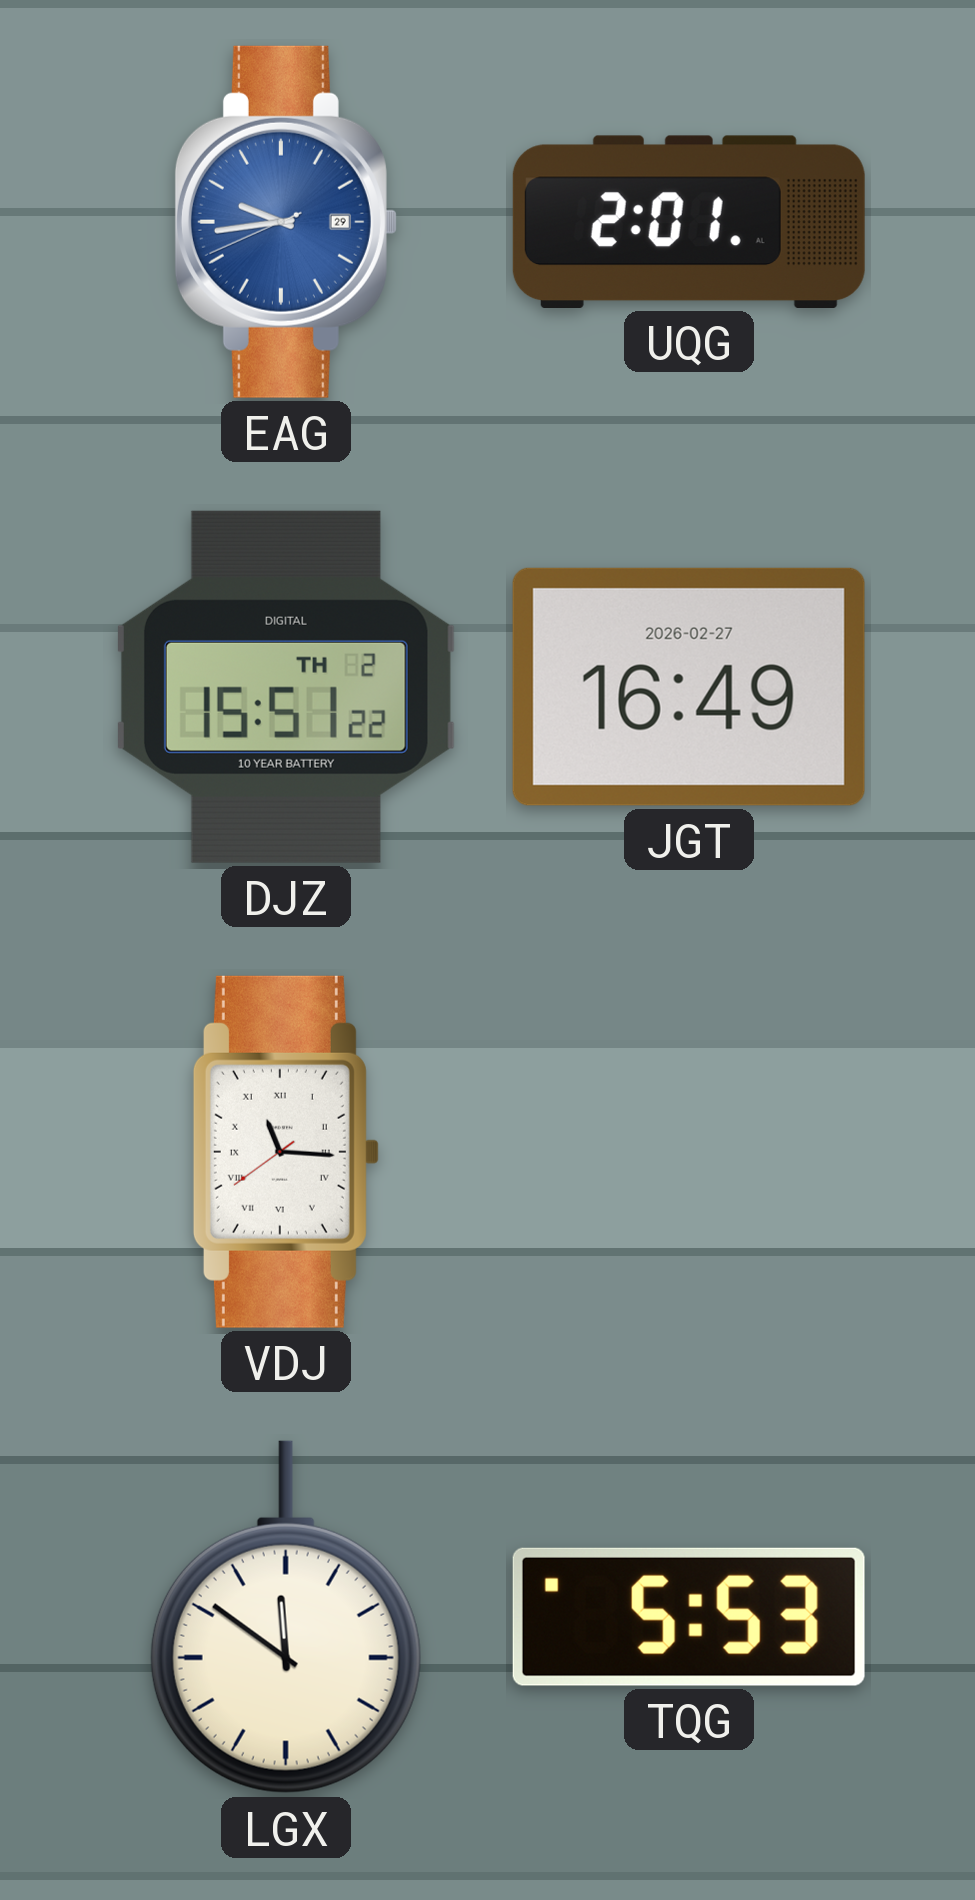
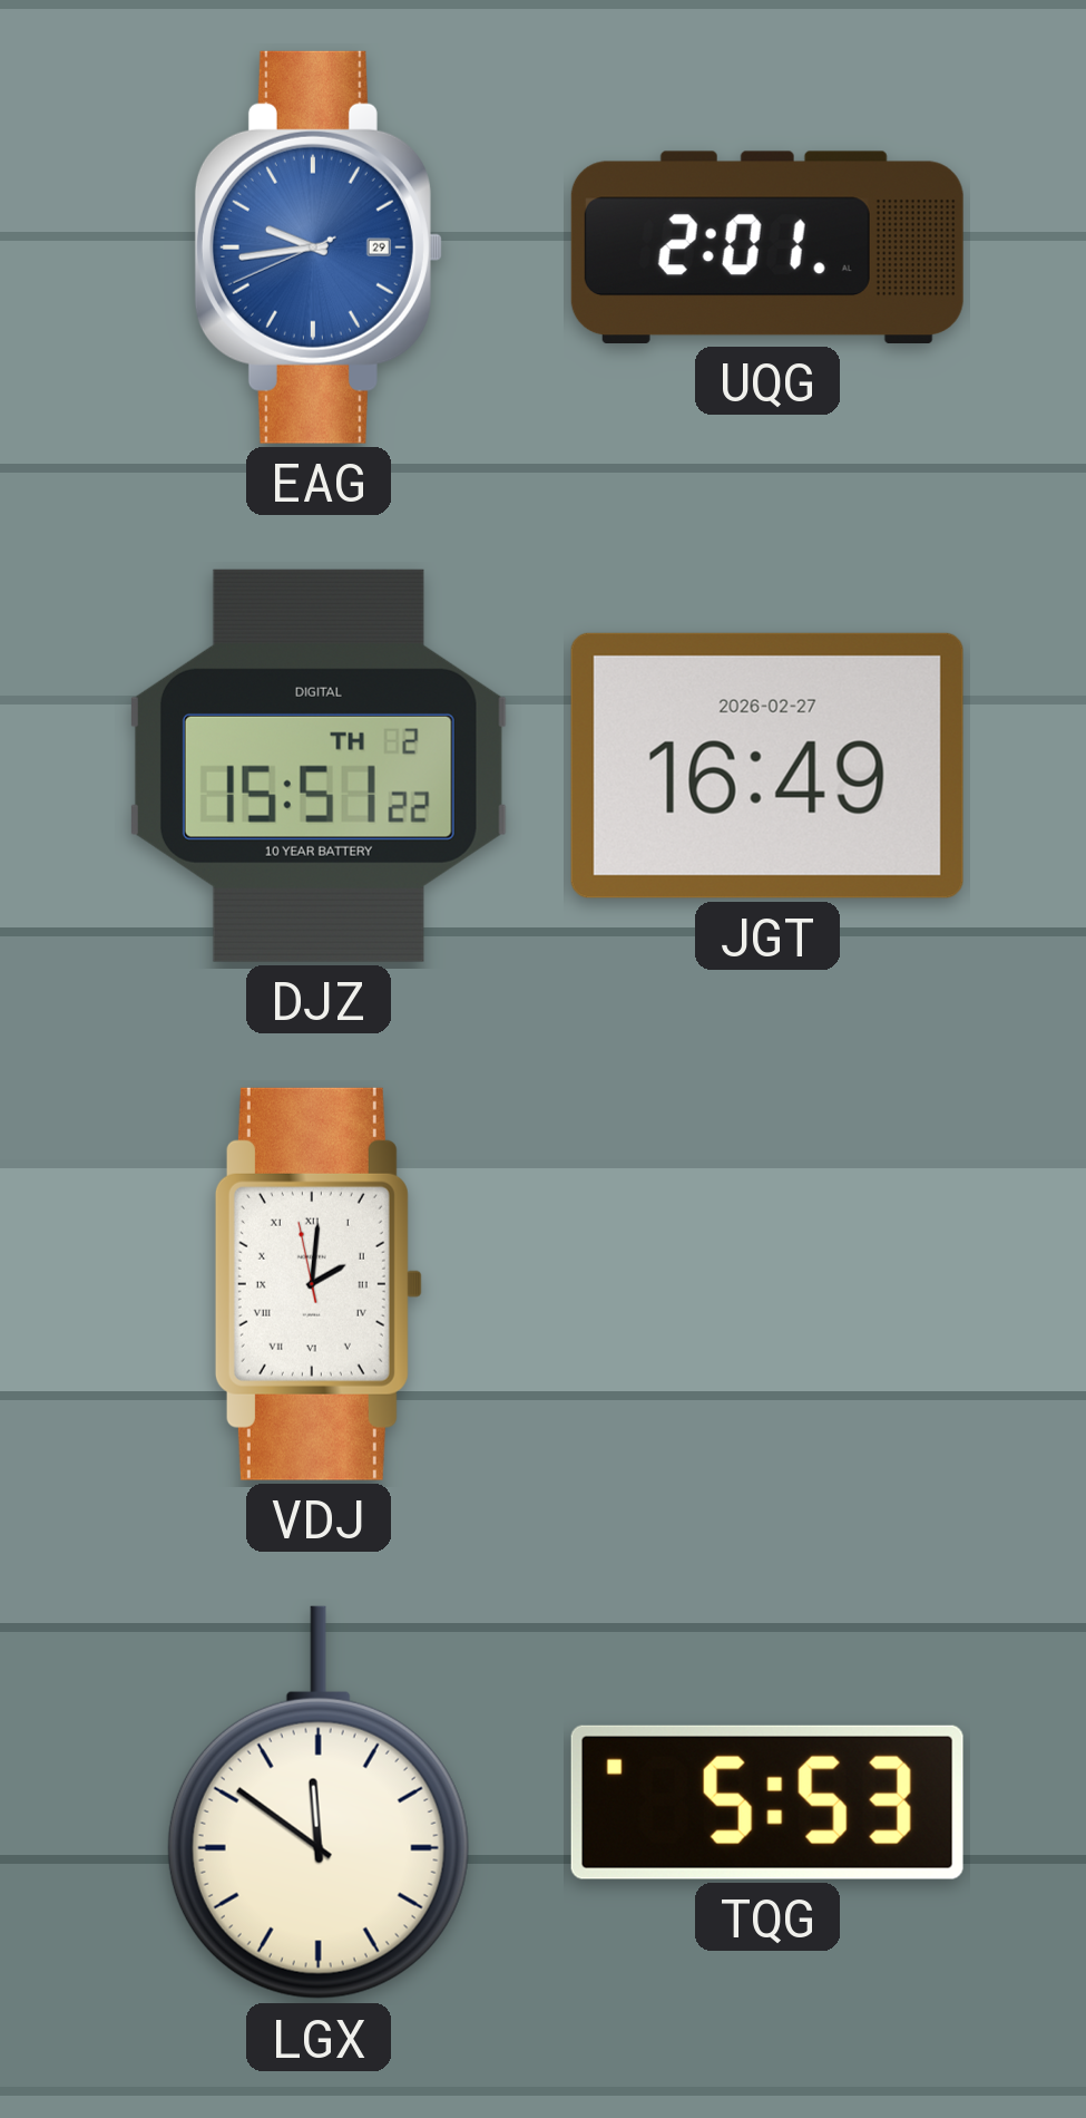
VDJ: 11:15 -> 2:00
